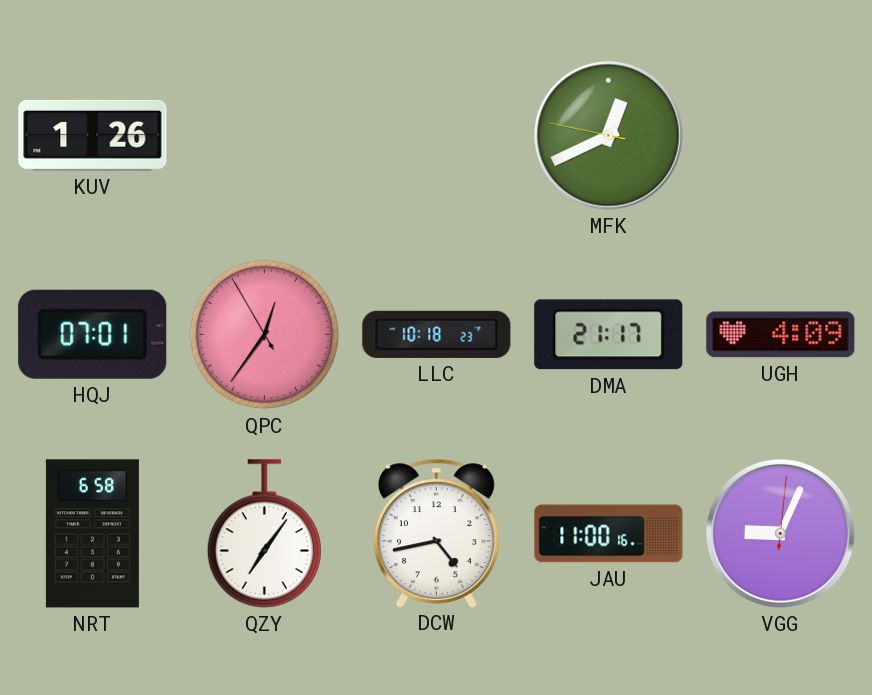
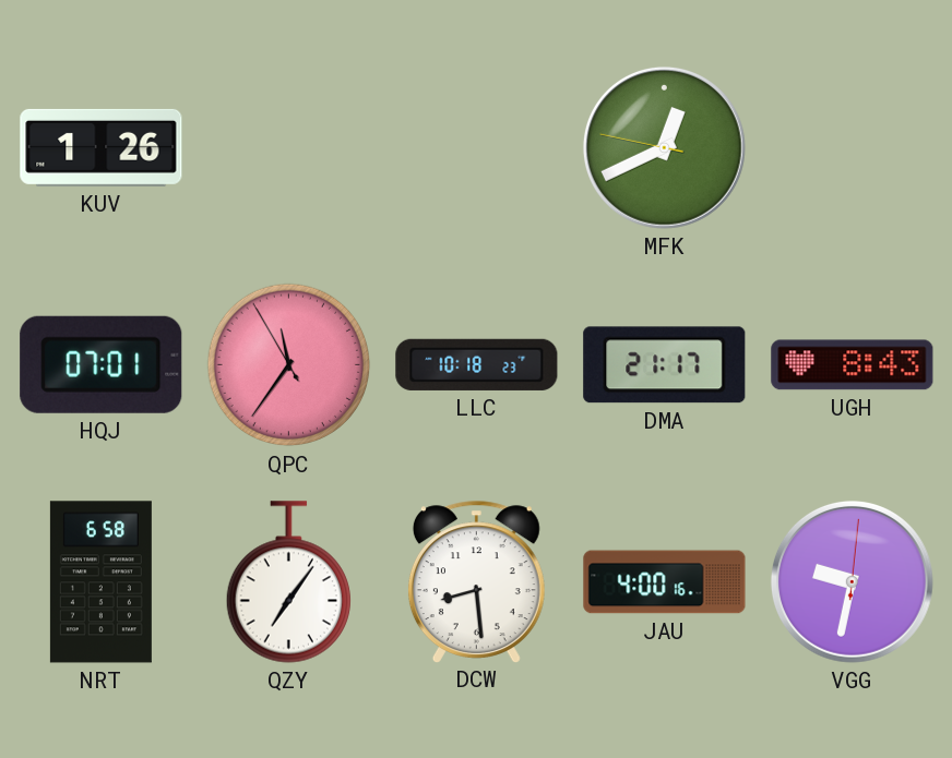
QPC: 12:35 -> 11:35
UGH: 4:09 -> 8:43
DCW: 4:43 -> 8:29
JAU: 11:00 -> 4:00
VGG: 9:04 -> 9:32
